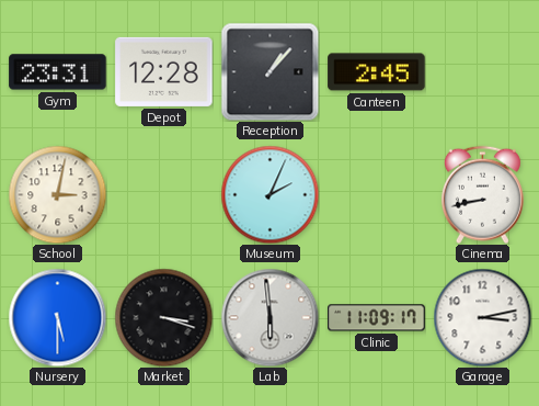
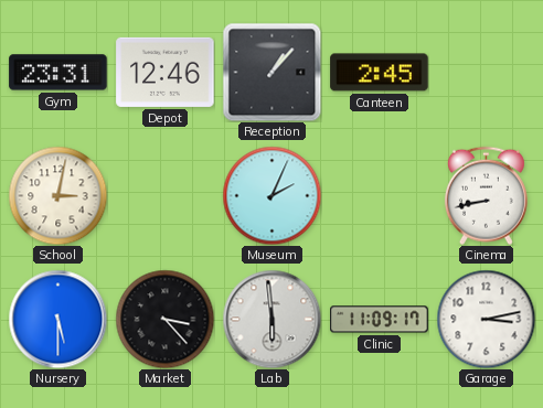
Depot: 12:28 -> 12:46
Market: 3:18 -> 3:23
